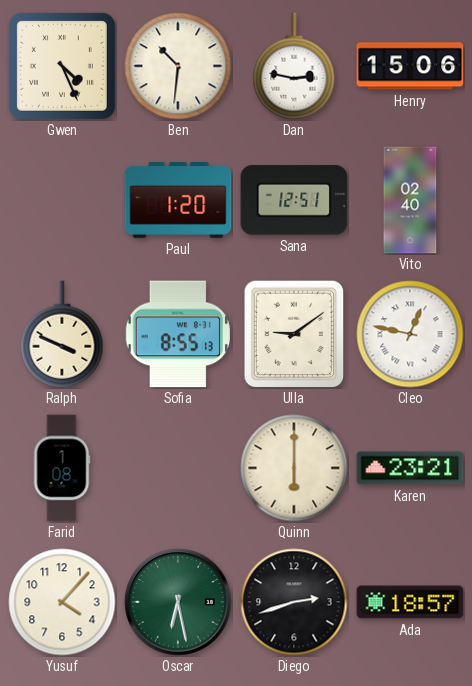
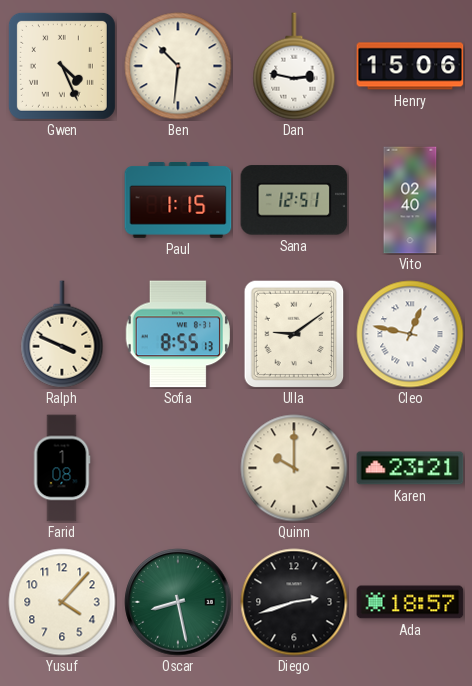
Paul: 1:20 -> 1:15
Quinn: 6:00 -> 10:00
Oscar: 6:28 -> 8:28
